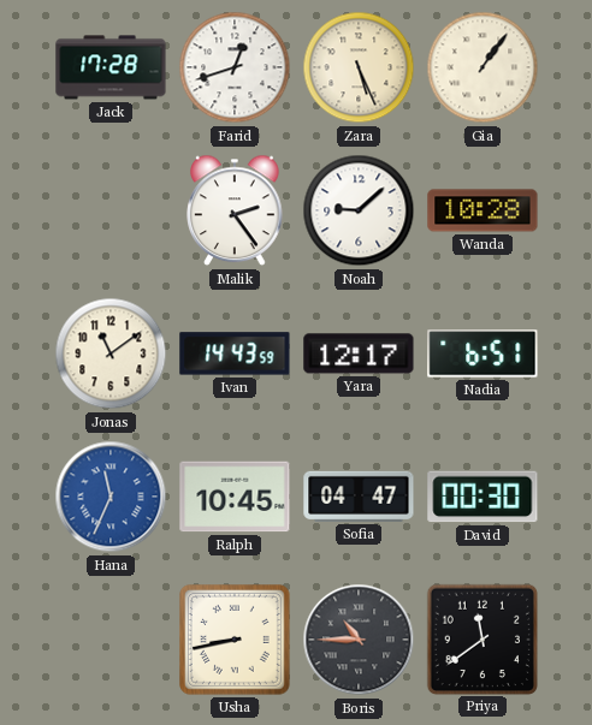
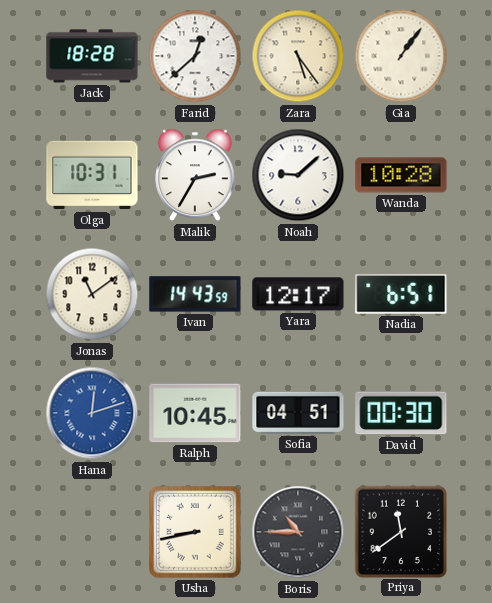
Jack: 17:28 -> 18:28
Farid: 12:42 -> 12:38
Zara: 5:26 -> 5:24
Olga: none -> 10:31
Malik: 2:24 -> 2:35
Hana: 11:34 -> 12:12
Sofia: 04:47 -> 04:51
